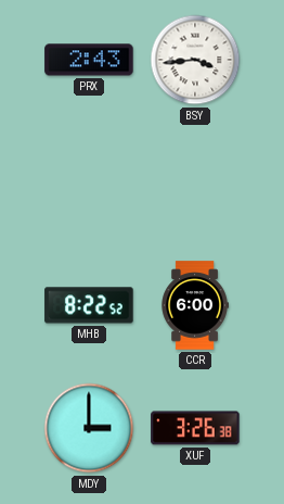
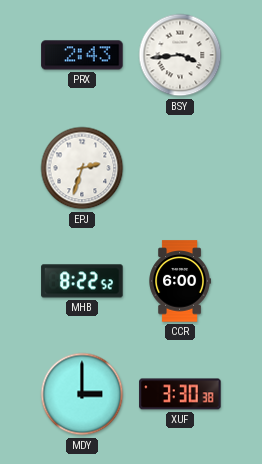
EPJ: none -> 2:33
XUF: 3:26 -> 3:30
